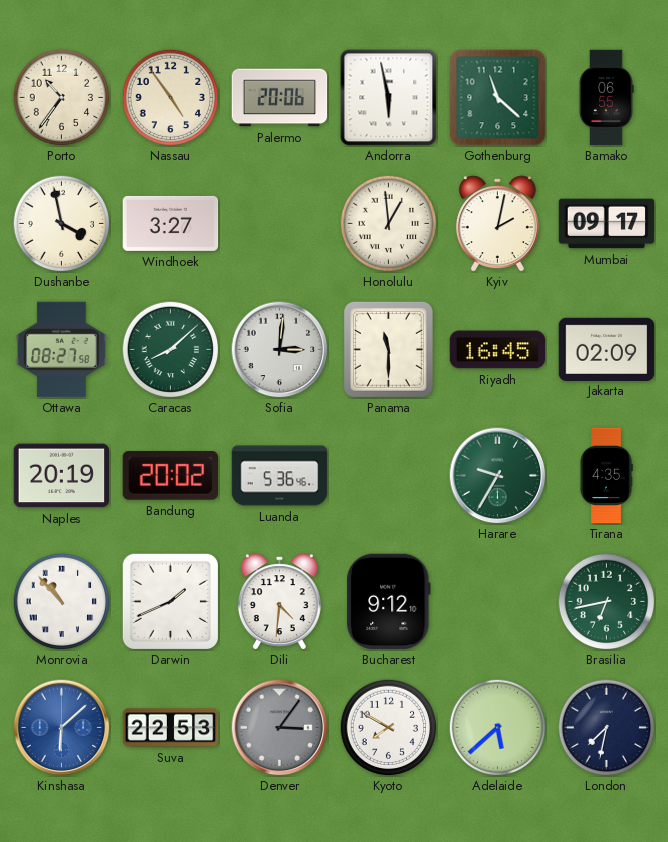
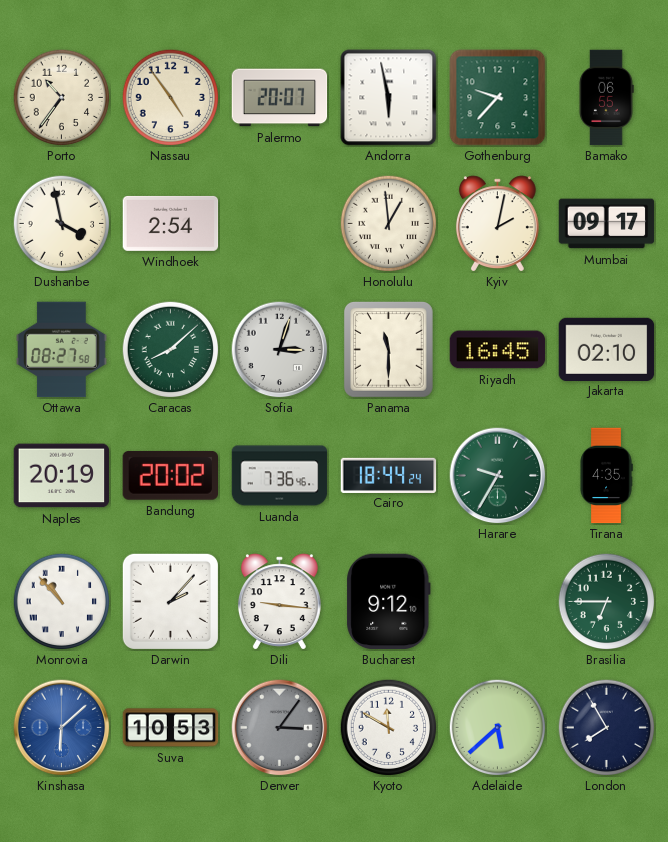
Palermo: 20:06 -> 20:07
Gothenburg: 11:22 -> 9:37
Windhoek: 3:27 -> 2:54
Sofia: 3:01 -> 3:03
Jakarta: 02:09 -> 02:10
Luanda: 5:36 -> 7:36
Cairo: none -> 18:44
Darwin: 1:41 -> 2:07
Dili: 4:31 -> 9:16
Brasilia: 6:43 -> 6:45
Suva: 22:53 -> 10:53
Kyoto: 7:50 -> 11:50
London: 7:32 -> 7:55
